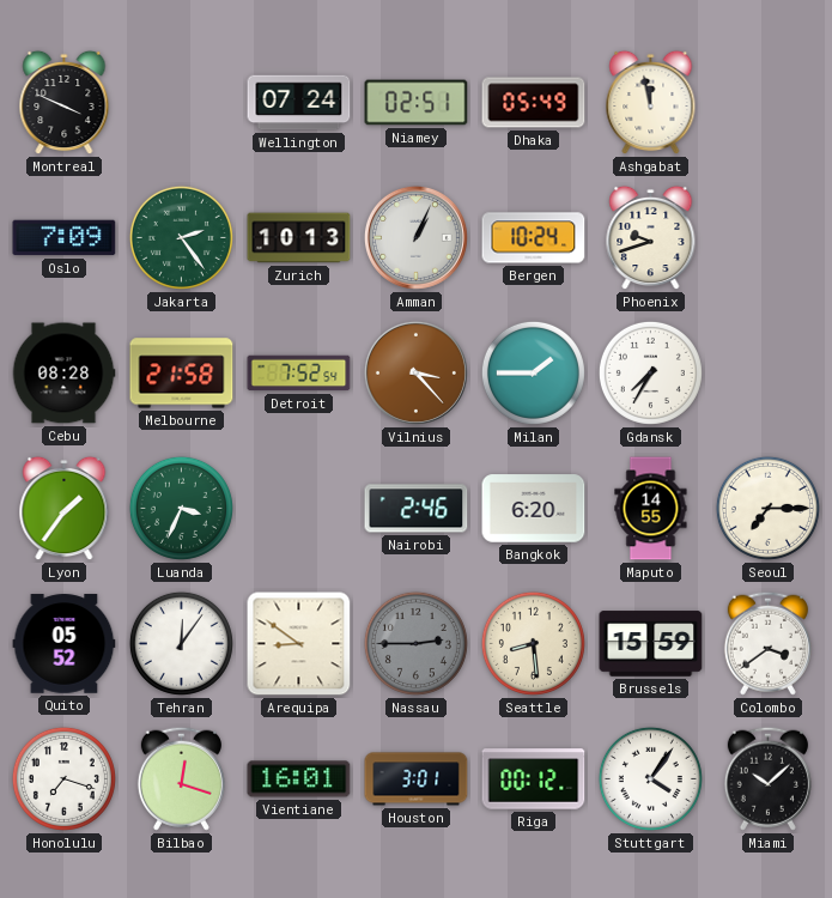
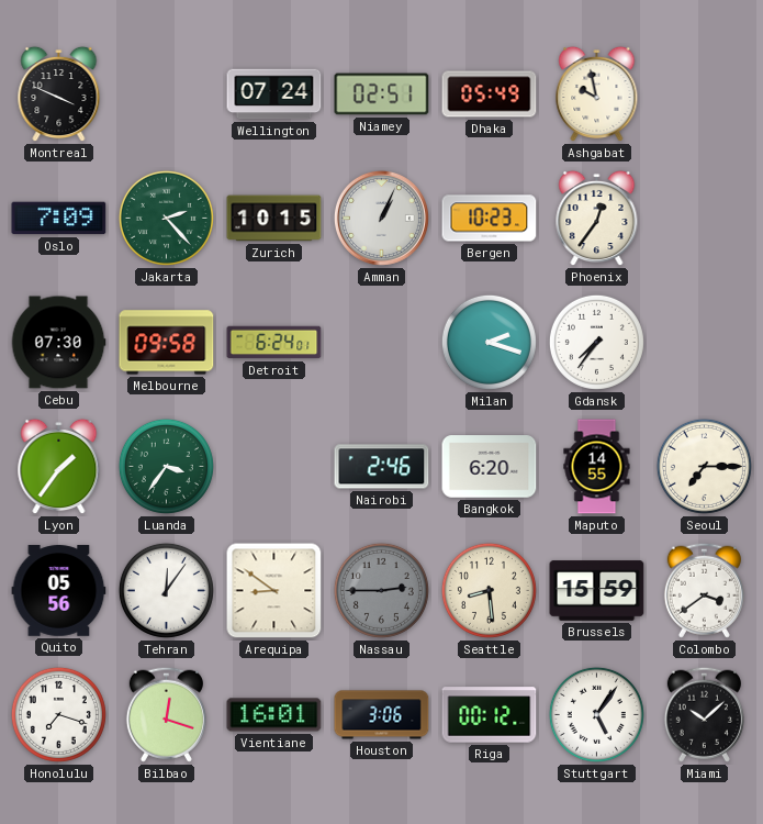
Ashgabat: 11:58 -> 9:58
Jakarta: 2:24 -> 2:23
Zurich: 10:13 -> 10:15
Bergen: 10:24 -> 10:23
Phoenix: 9:42 -> 12:36
Cebu: 08:28 -> 07:30
Melbourne: 21:58 -> 09:58
Detroit: 7:52 -> 6:24
Vilnius: 3:23 -> none
Milan: 1:45 -> 2:18
Gdansk: 7:35 -> 7:36
Luanda: 3:34 -> 3:36
Quito: 05:52 -> 05:56
Houston: 3:01 -> 3:06
Stuttgart: 4:06 -> 5:06
